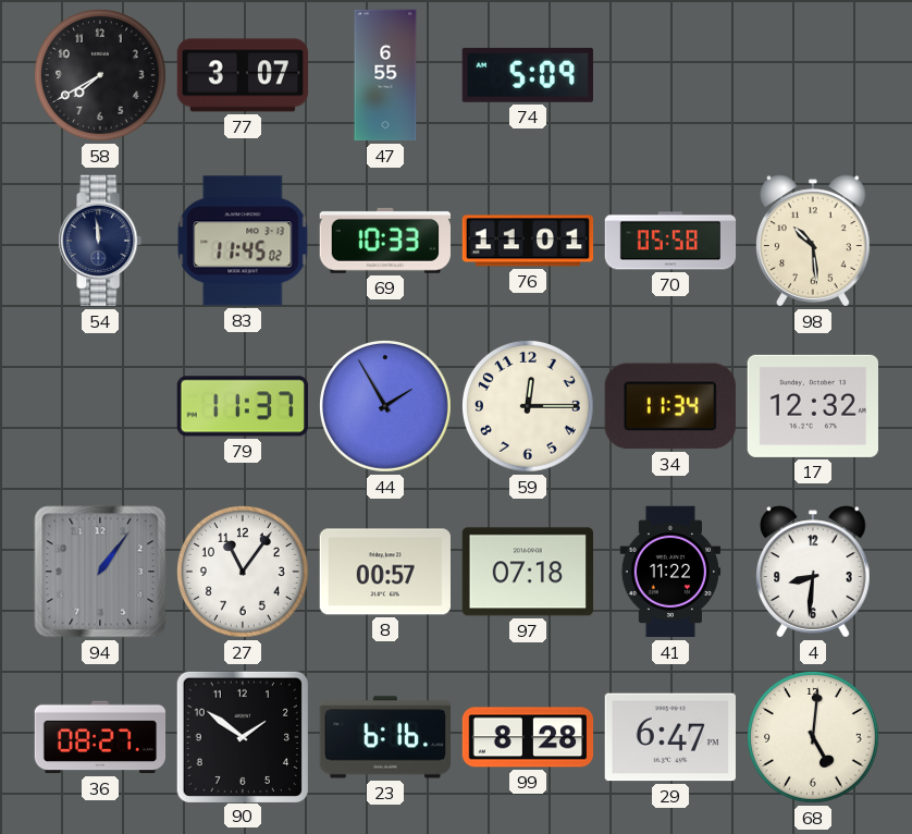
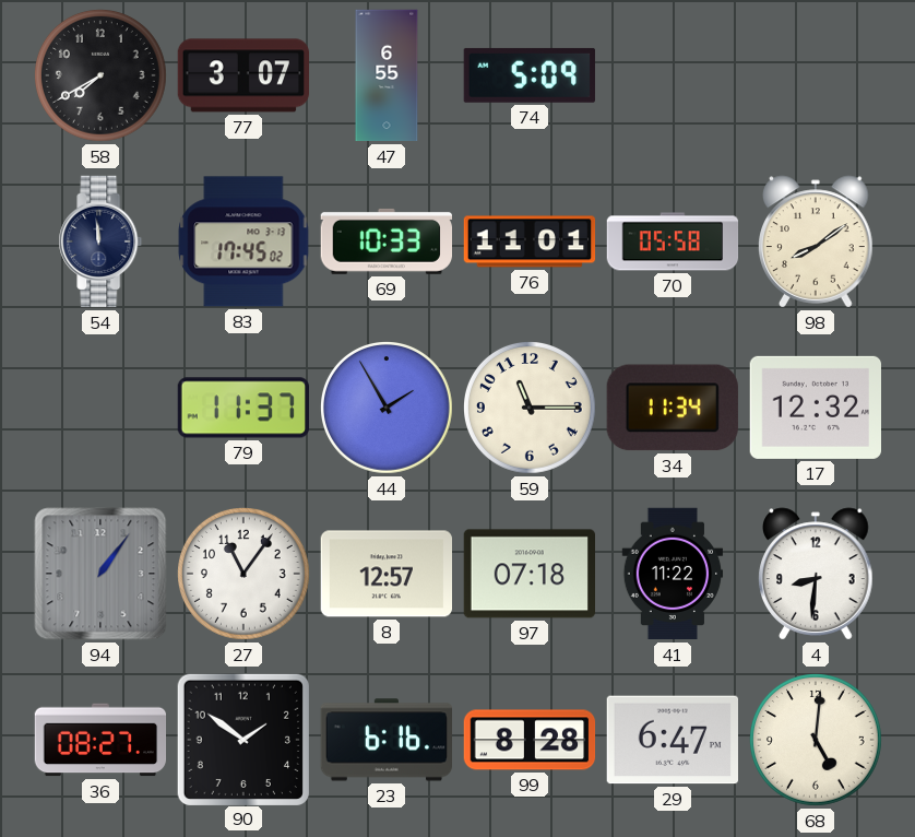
83: 11:45 -> 17:45
98: 10:29 -> 8:09
59: 12:15 -> 11:15
8: 00:57 -> 12:57
